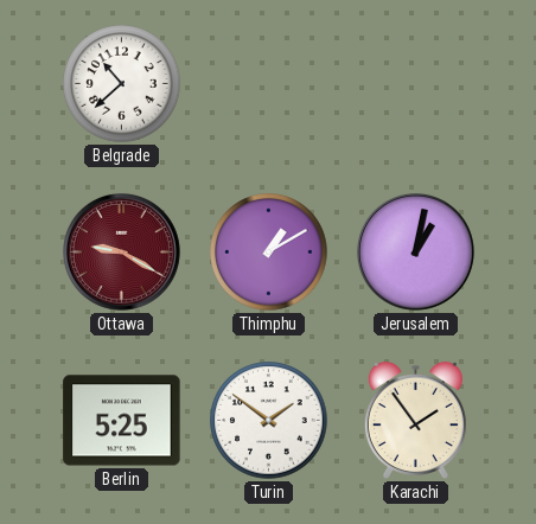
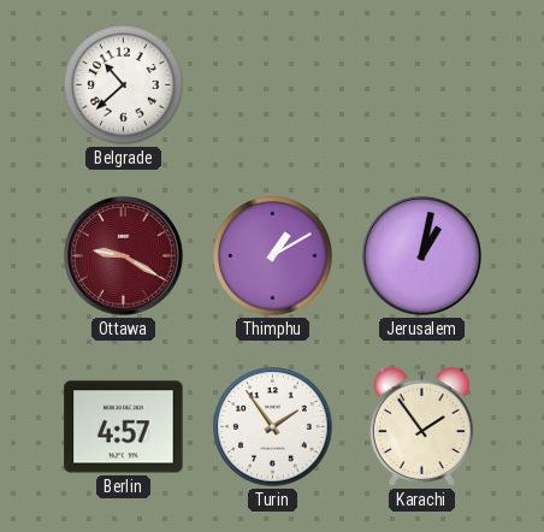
Berlin: 5:25 -> 4:57
Turin: 1:51 -> 1:54
